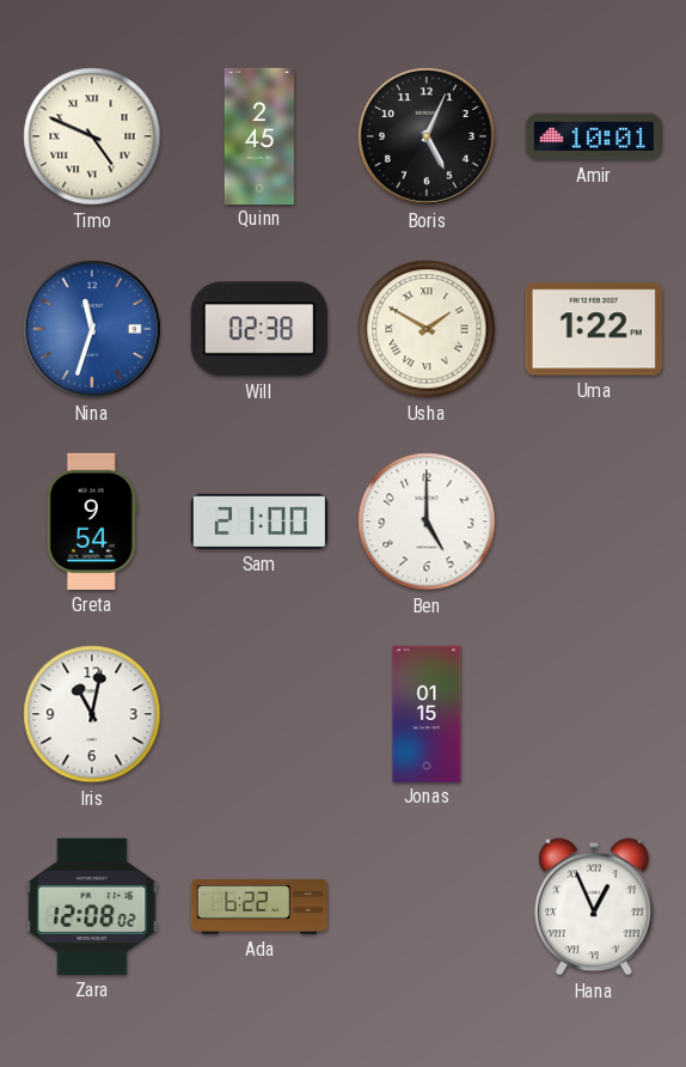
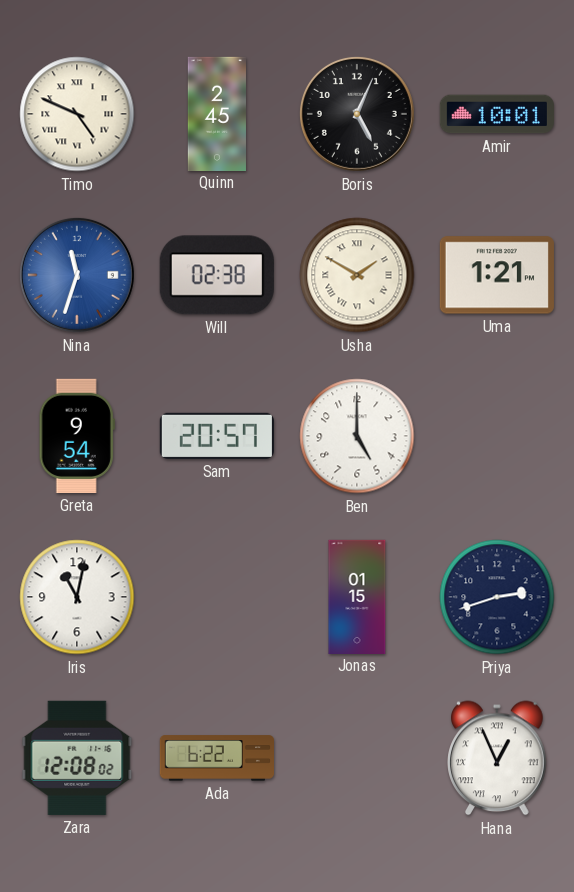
Uma: 1:22 -> 1:21
Sam: 21:00 -> 20:57
Priya: none -> 2:42
